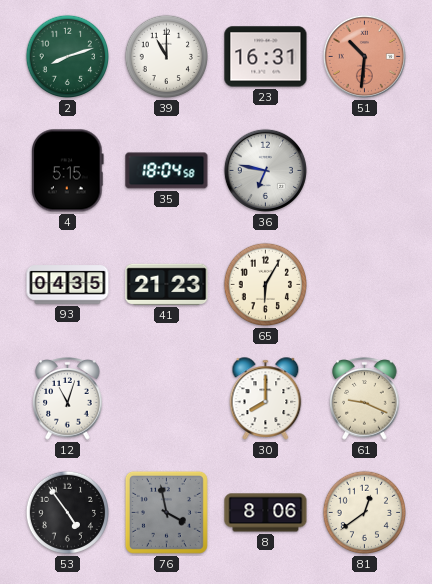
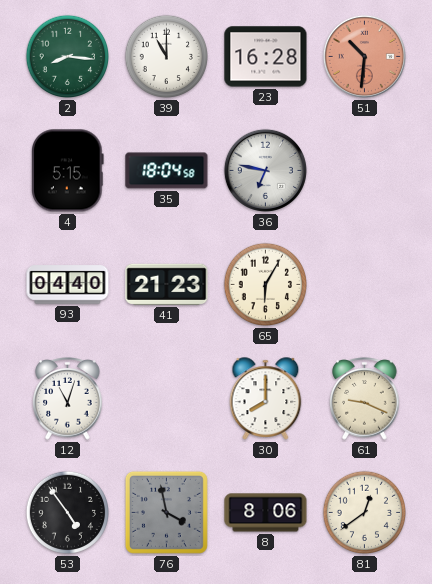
2: 8:12 -> 8:16
23: 16:31 -> 16:28
93: 04:35 -> 04:40
